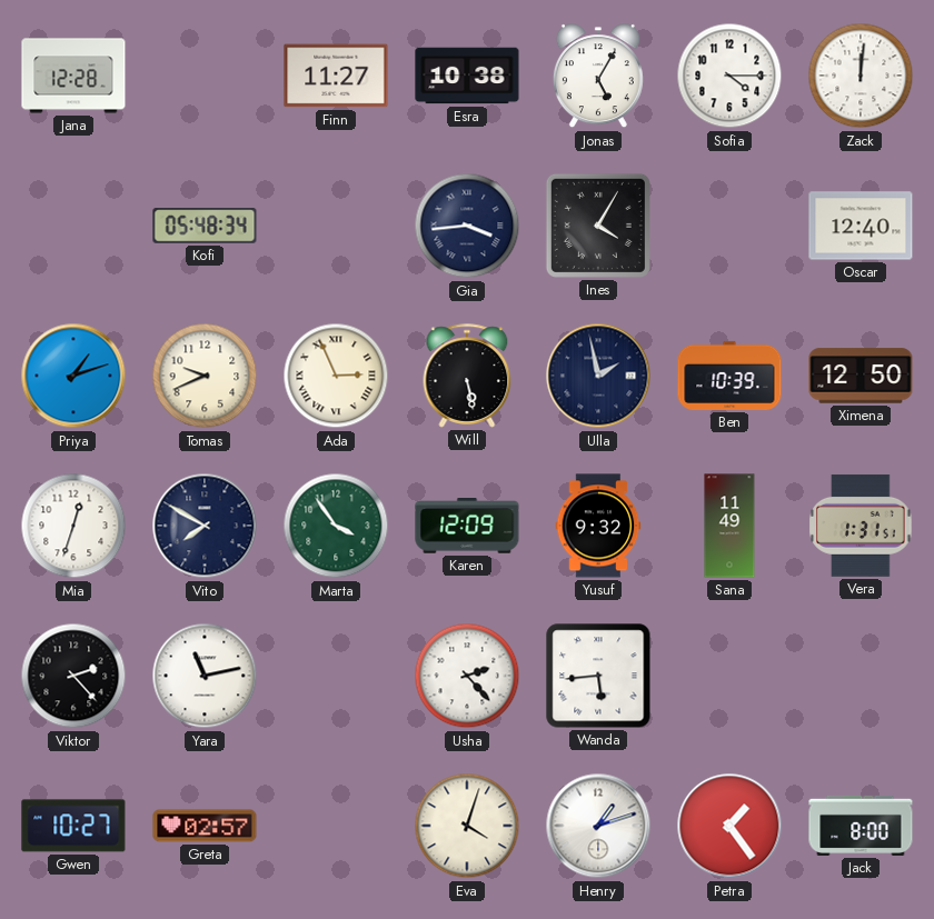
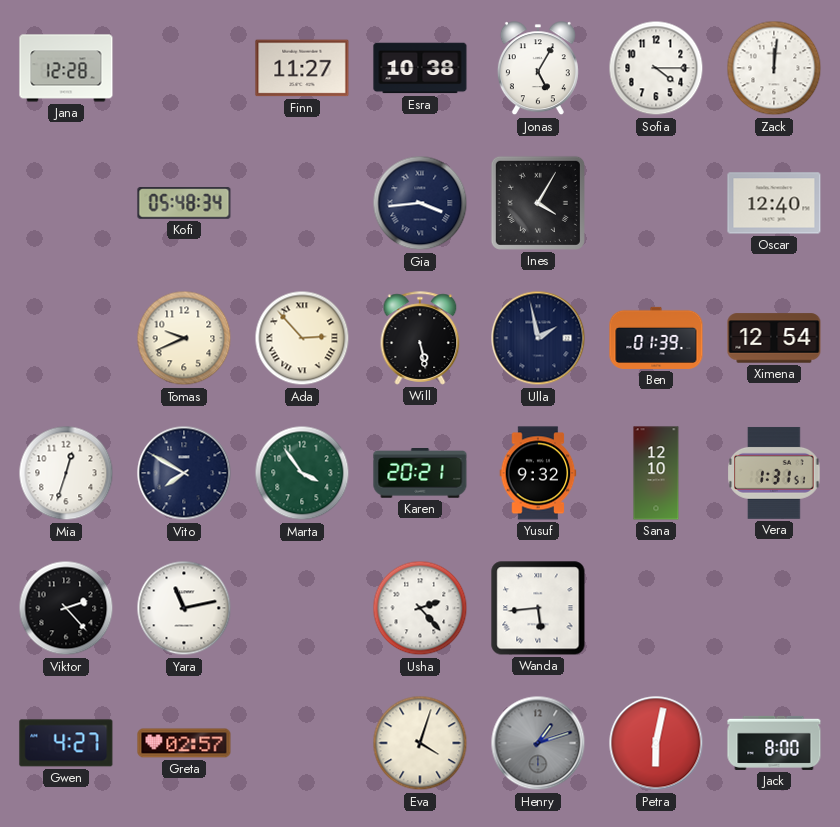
Priya: 1:12 -> none
Ada: 2:56 -> 2:53
Ben: 10:39 -> 01:39
Ximena: 12:50 -> 12:54
Karen: 12:09 -> 20:21
Sana: 11:49 -> 12:10
Gwen: 10:27 -> 4:27
Henry dial: white -> grey
Petra: 1:24 -> 6:02
